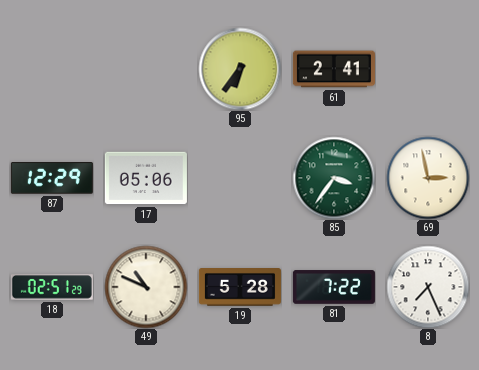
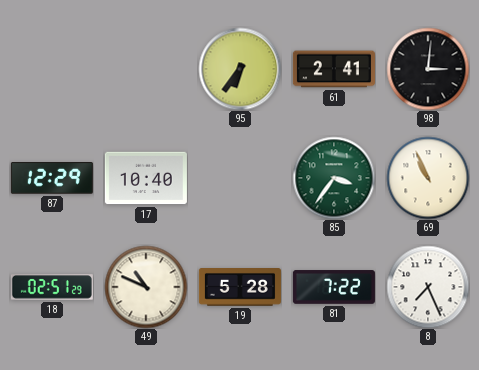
98: none -> 3:01
17: 05:06 -> 10:40
69: 2:58 -> 10:56
